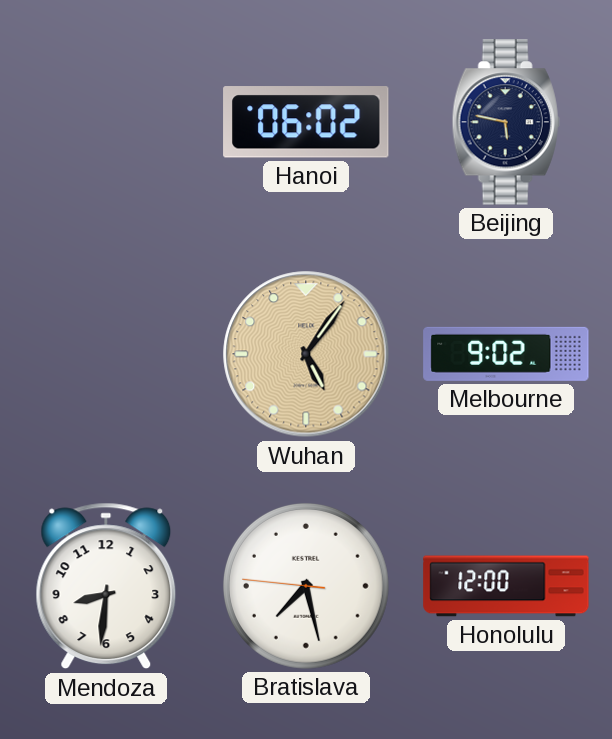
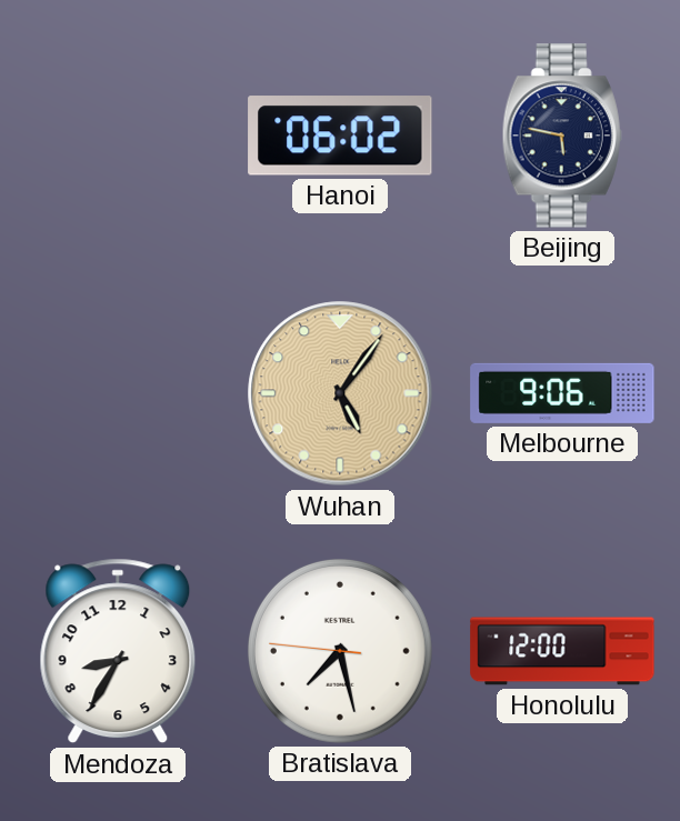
Melbourne: 9:02 -> 9:06
Mendoza: 8:31 -> 8:35
